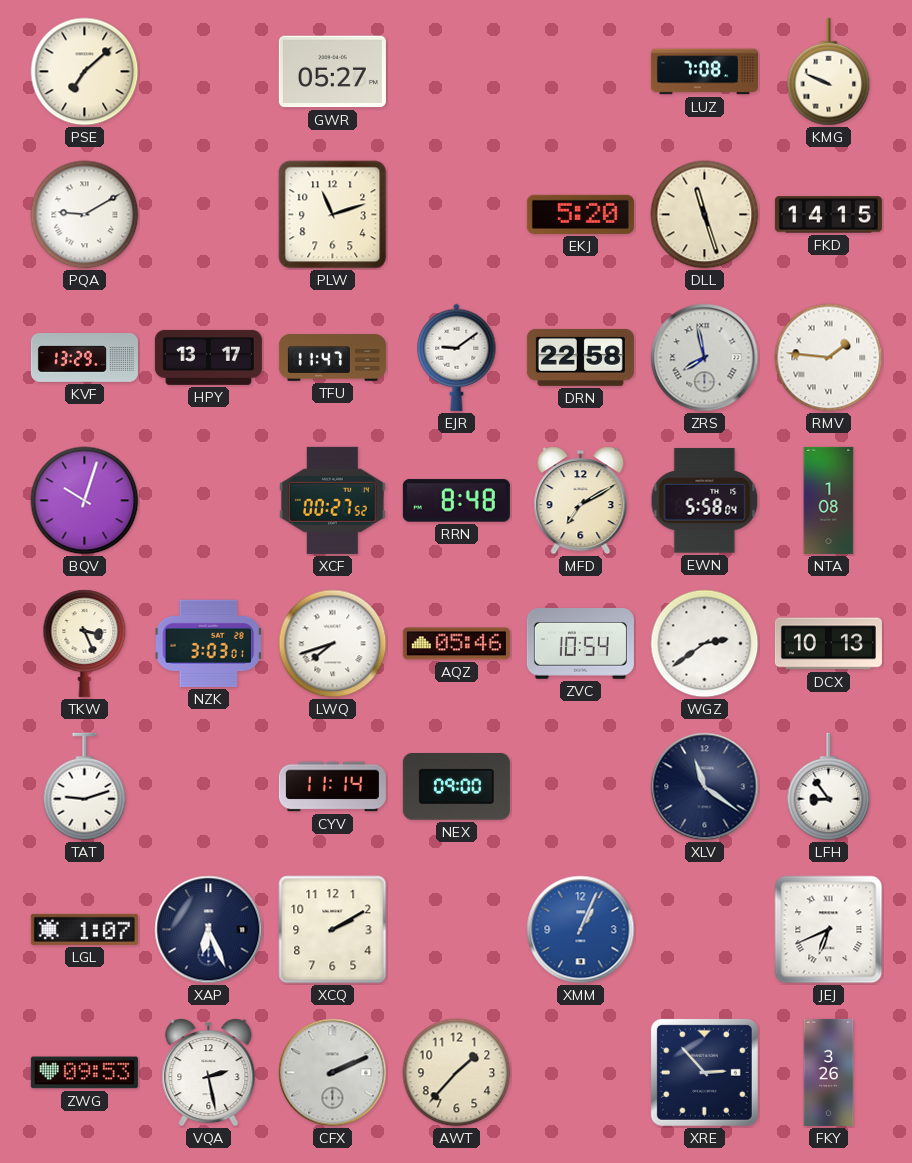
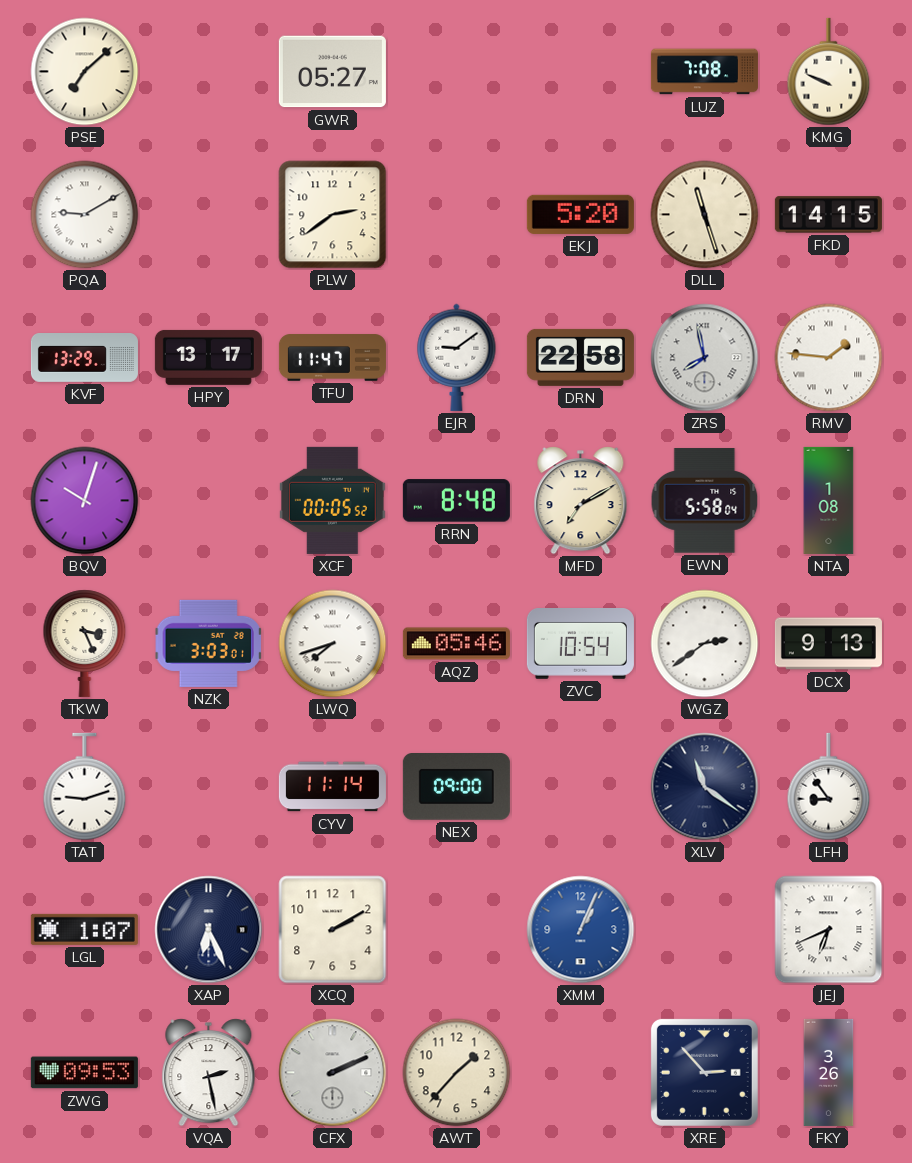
PLW: 11:12 -> 2:39
XCF: 00:27 -> 00:05
DCX: 10:13 -> 9:13
